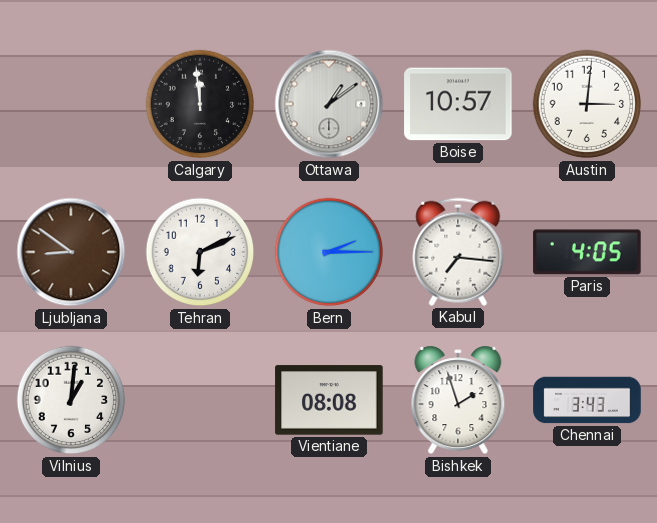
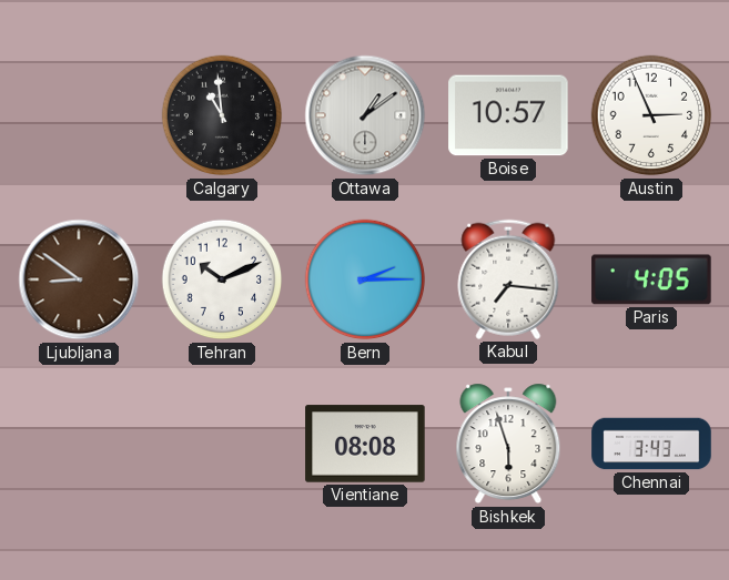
Calgary: 11:59 -> 10:59
Austin: 3:01 -> 2:56
Tehran: 6:11 -> 10:11
Vilnius: 1:01 -> none
Bishkek: 1:57 -> 5:57
